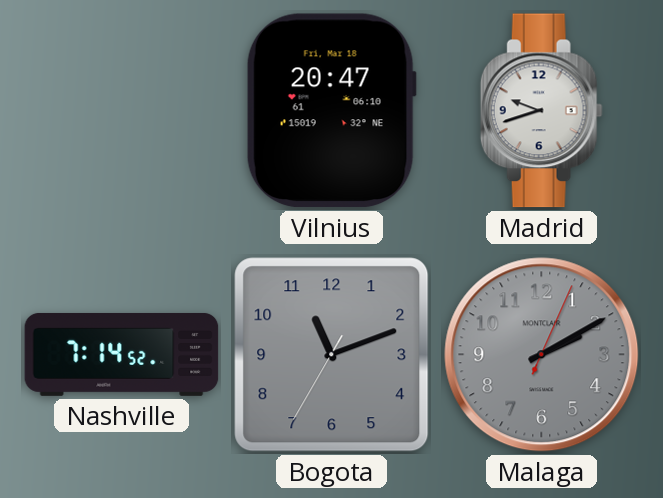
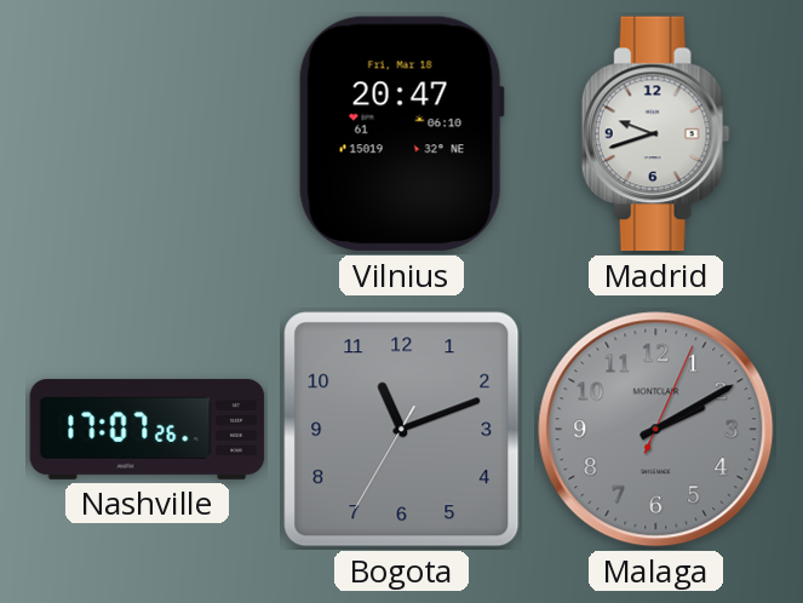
Nashville: 7:14 -> 17:07
